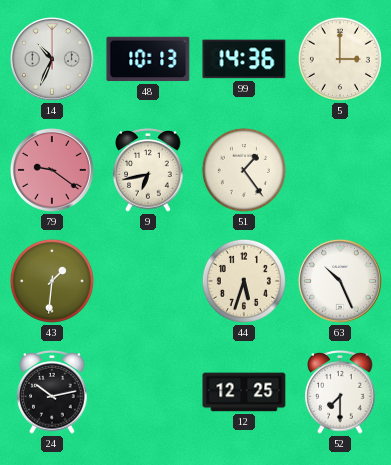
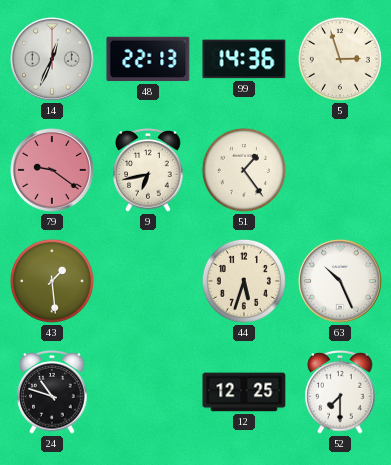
14: 10:34 -> 12:34
48: 10:13 -> 22:13
5: 3:00 -> 2:57
43: 1:31 -> 1:29
24: 10:13 -> 10:48
